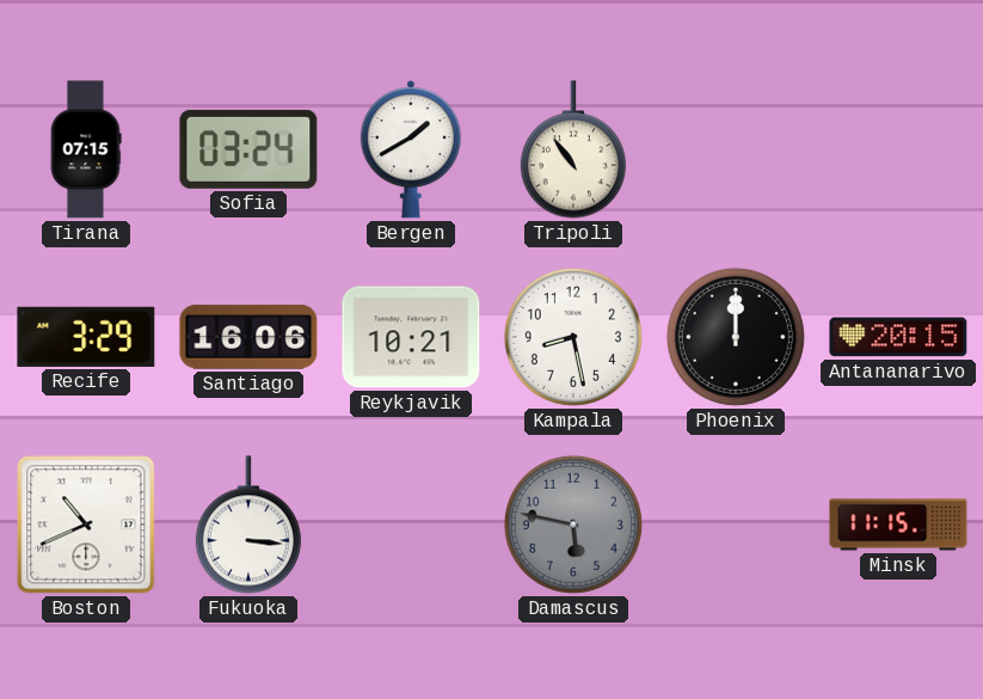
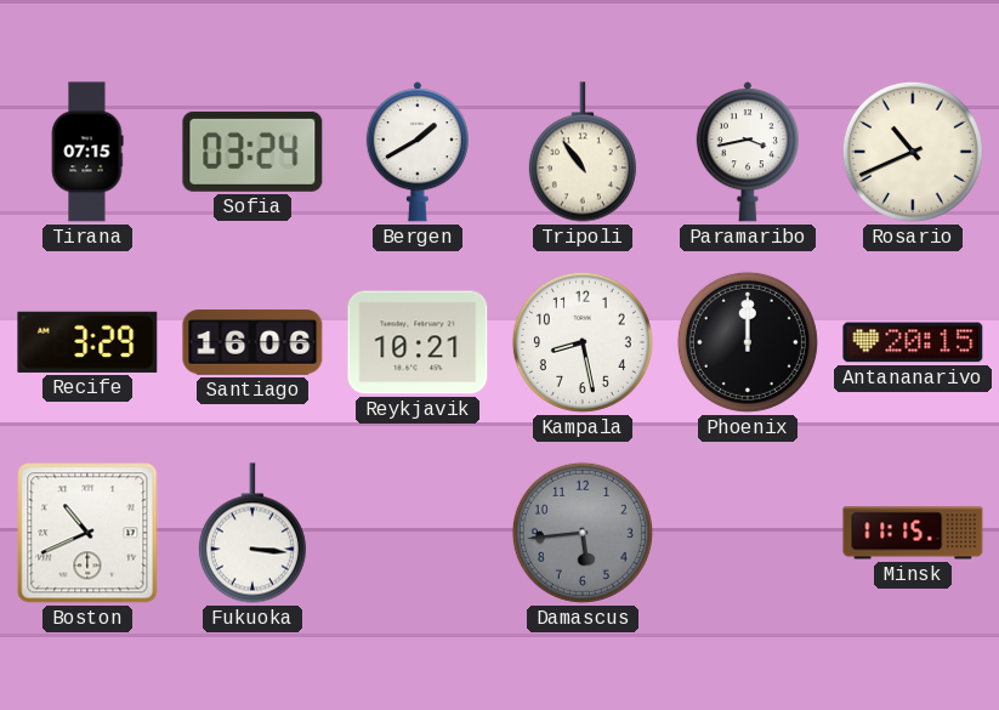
Paramaribo: none -> 3:43
Rosario: none -> 10:41
Damascus: 5:47 -> 5:44
